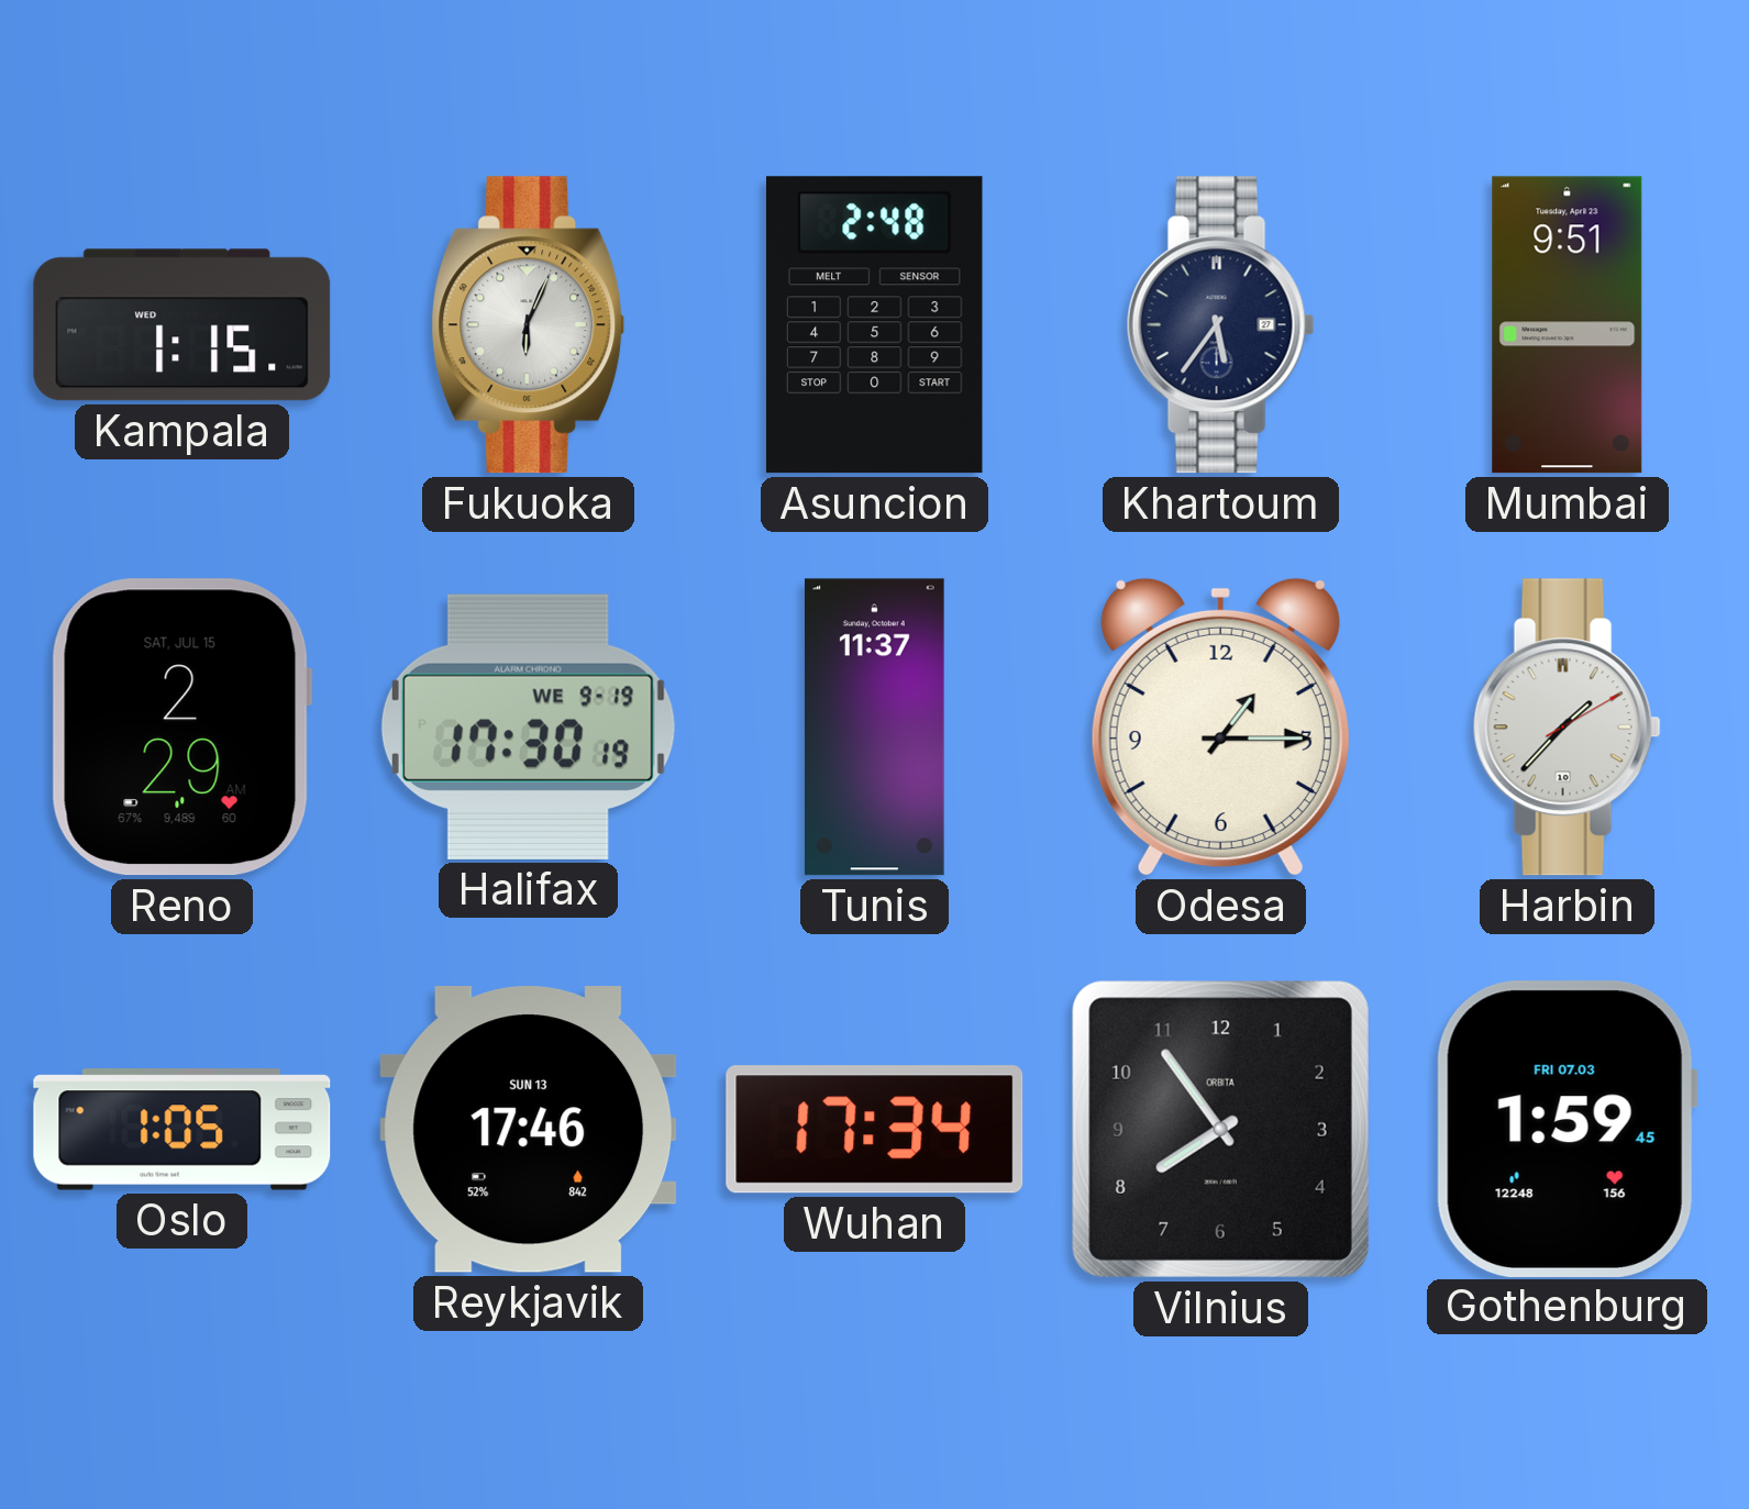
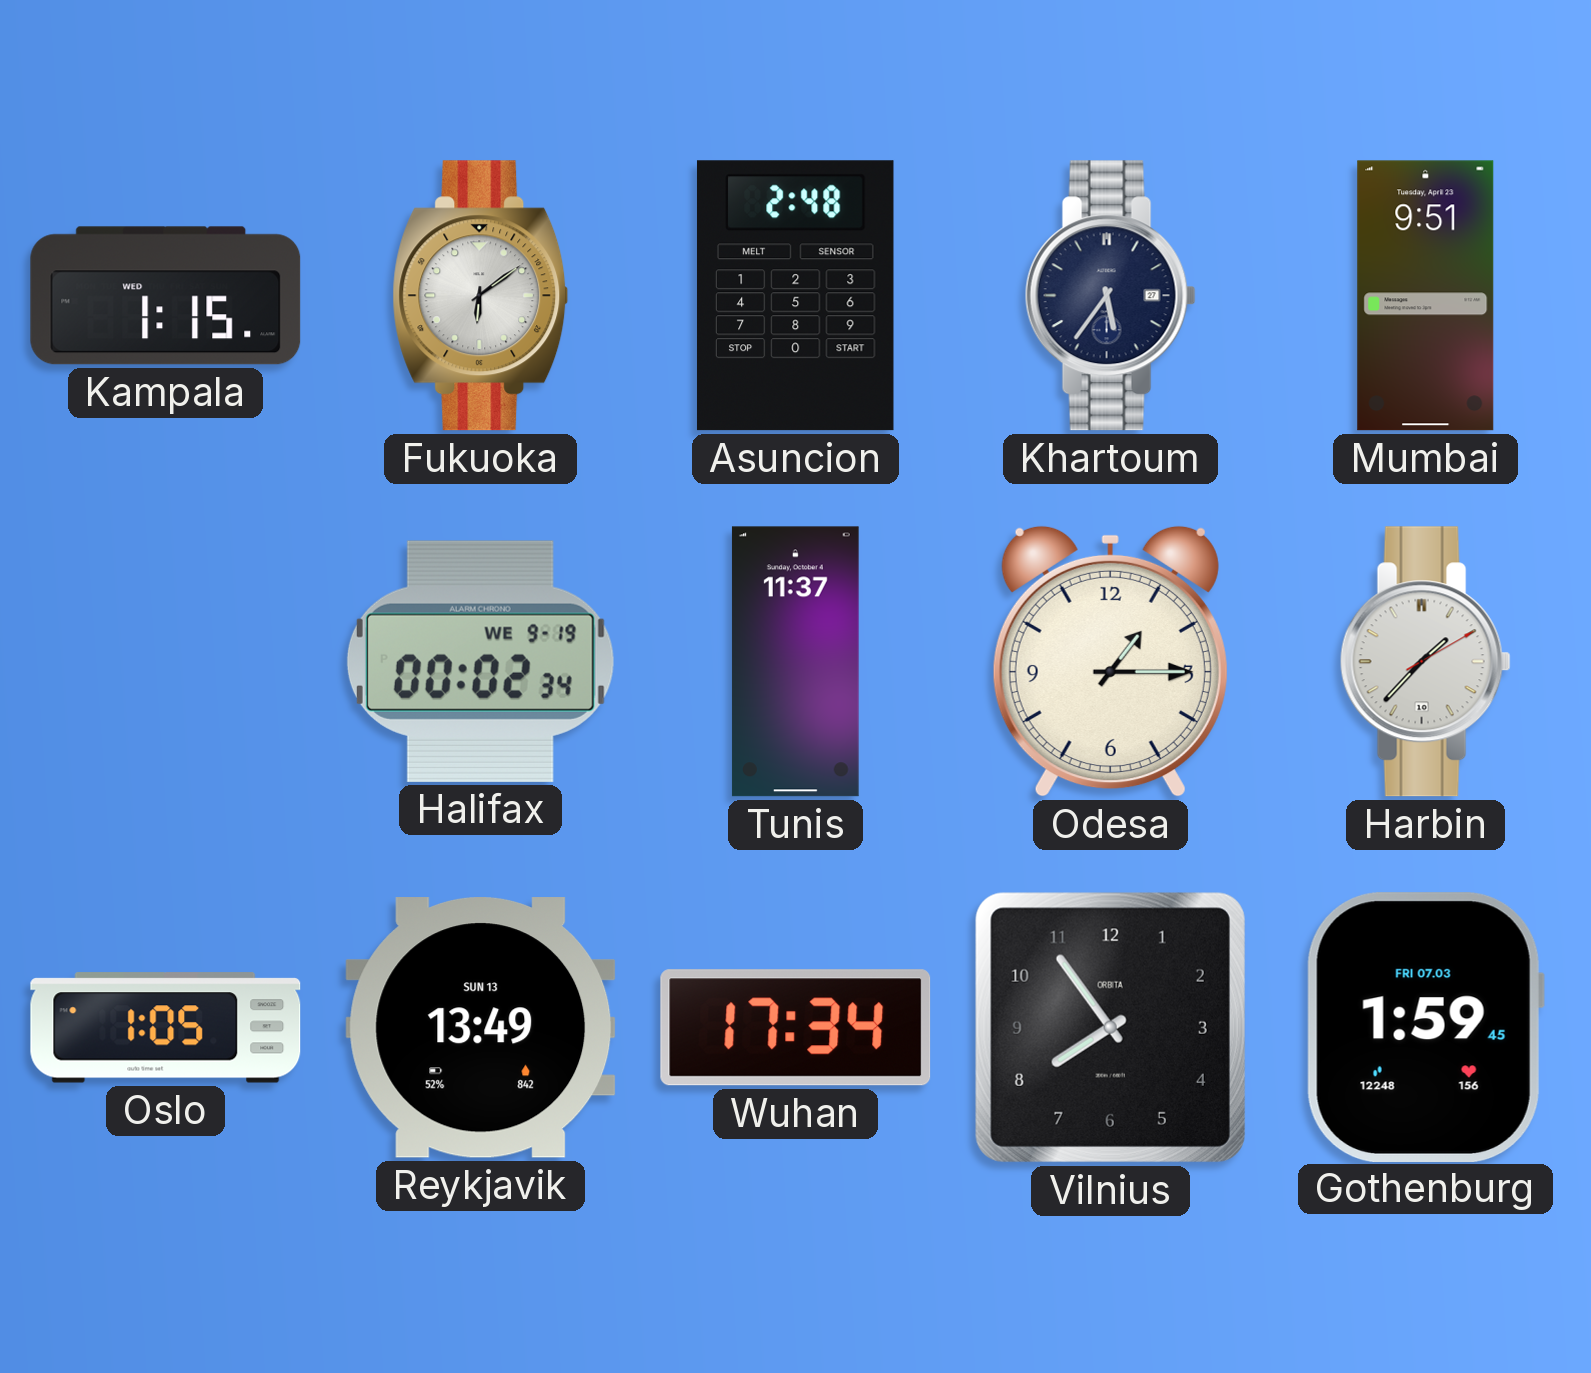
Fukuoka: 6:04 -> 6:09
Reno: 2:29 -> none
Halifax: 17:30 -> 00:02
Reykjavik: 17:46 -> 13:49
